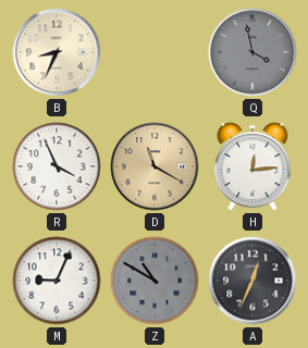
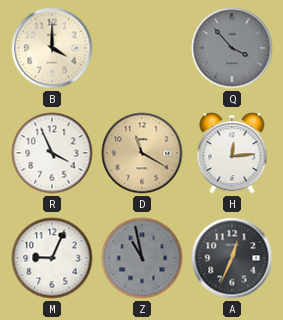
B: 8:34 -> 4:00
Q: 3:58 -> 3:53
Z: 10:50 -> 10:58
